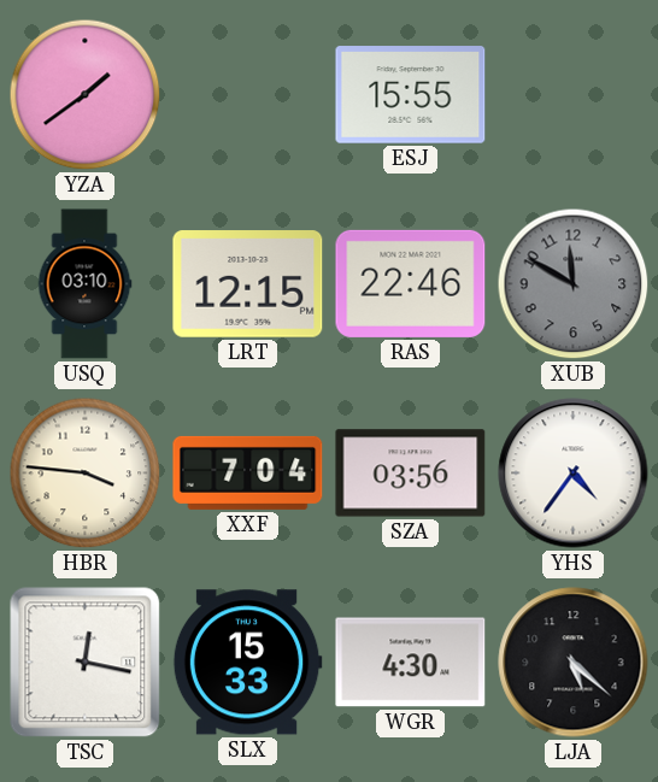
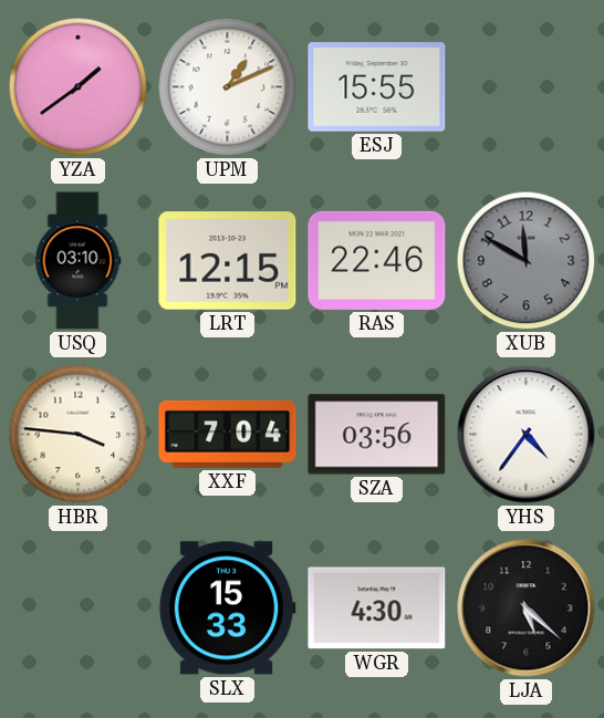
UPM: none -> 1:11
TSC: 12:17 -> none
